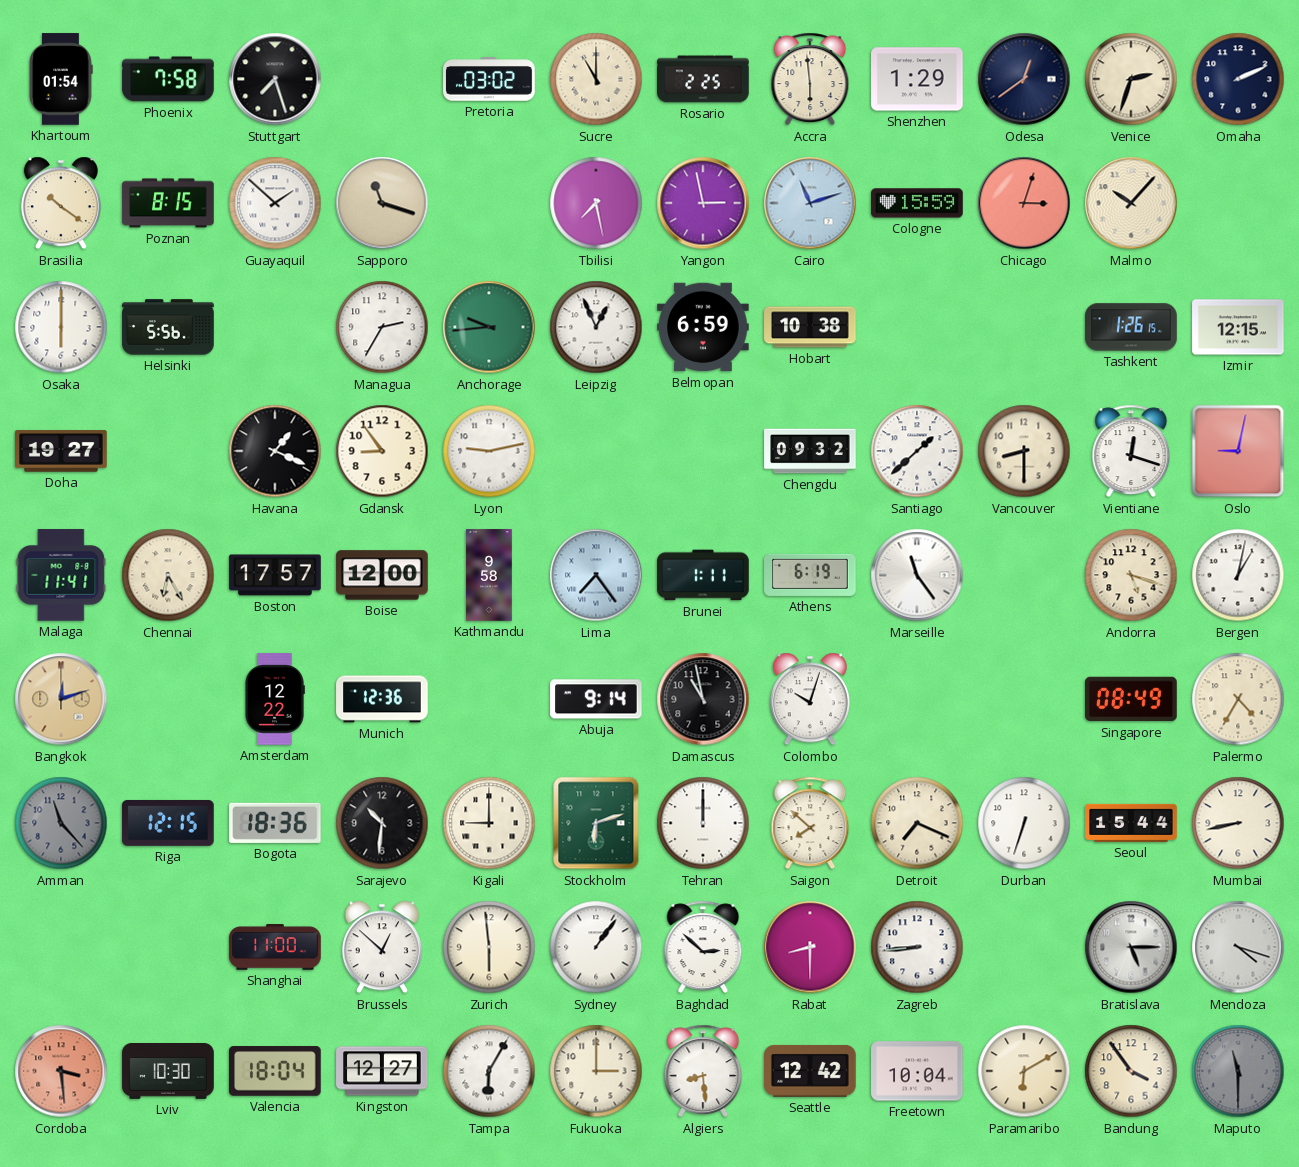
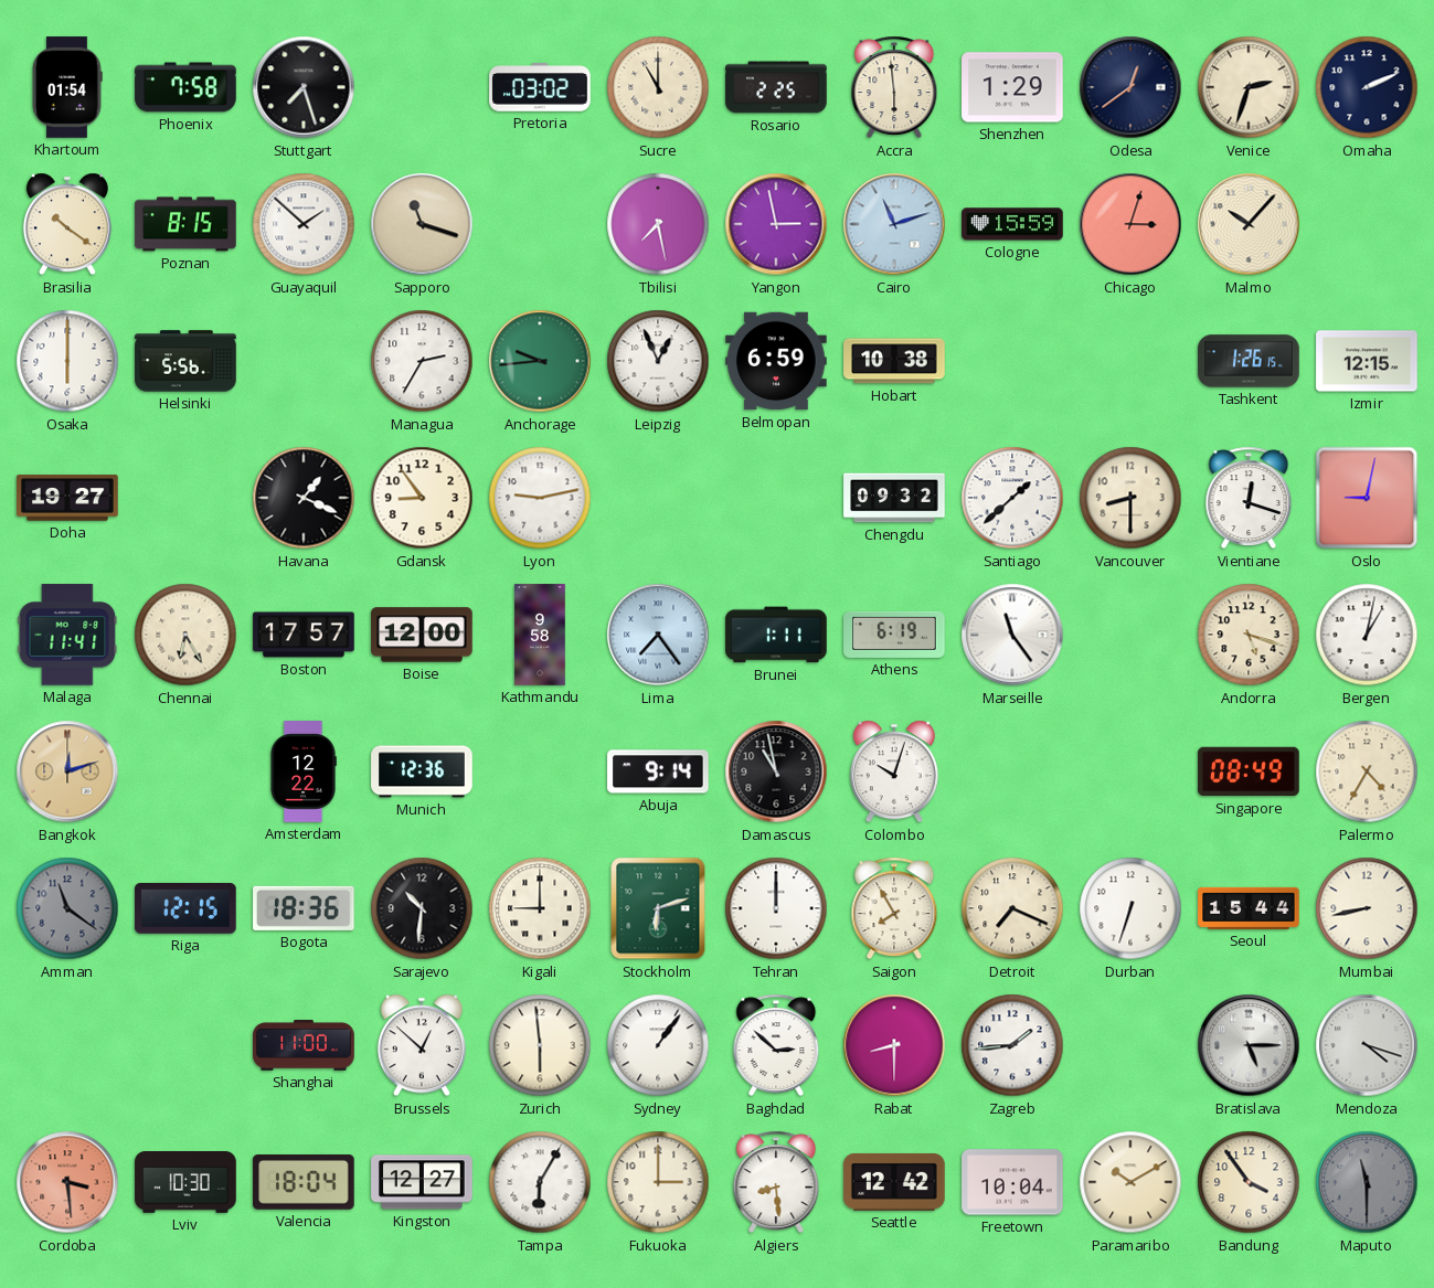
Amman: 11:23 -> 11:21
Saigon: 7:52 -> 7:55
Zagreb: 8:44 -> 1:44
Paramaribo: 6:10 -> 10:10
